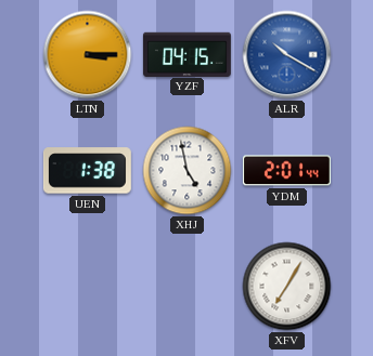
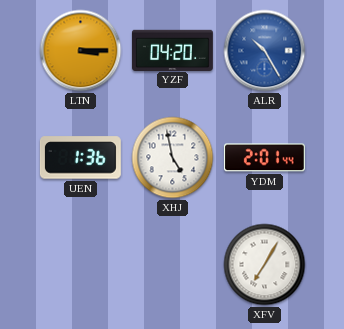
YZF: 04:15 -> 04:20
ALR: 10:20 -> 10:25
UEN: 1:38 -> 1:36
